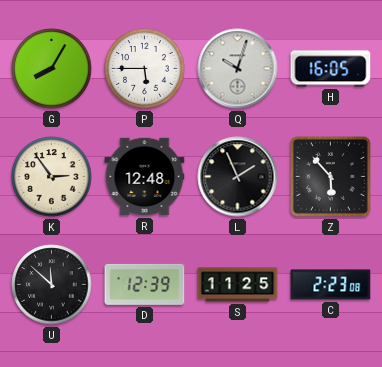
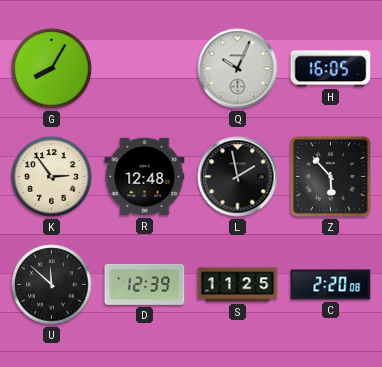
P: 5:45 -> none
Q: 10:03 -> 10:04
L: 1:56 -> 1:58
C: 2:23 -> 2:20
